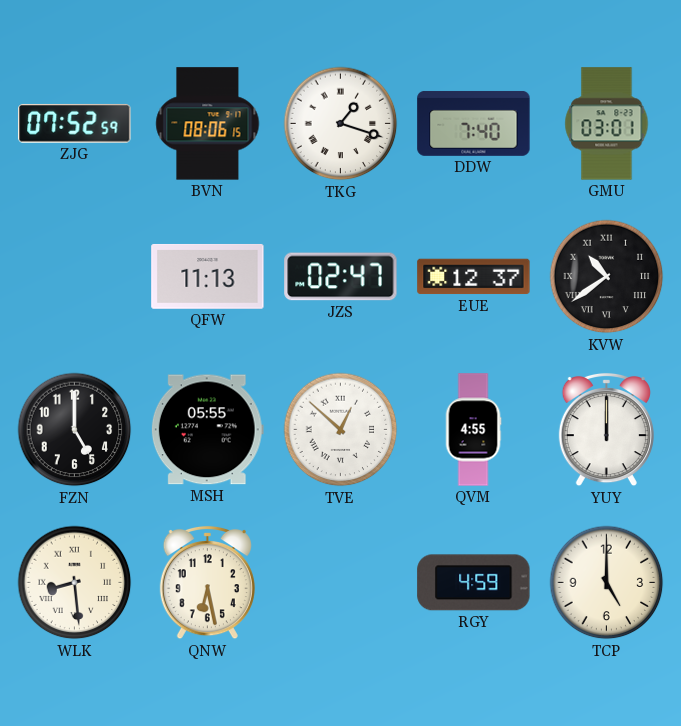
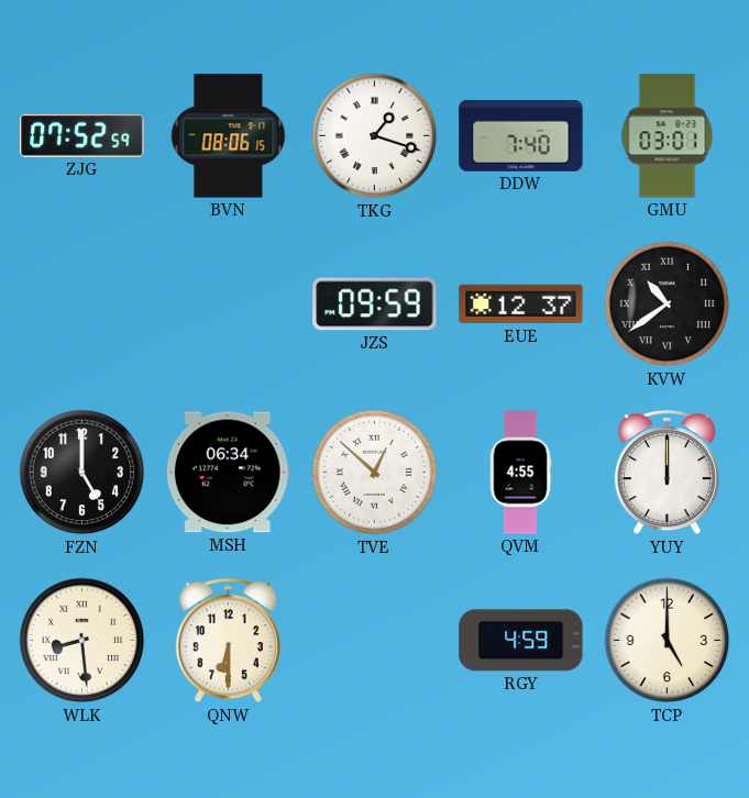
QFW: 11:13 -> none
JZS: 02:47 -> 09:59
MSH: 05:55 -> 06:34
QNW: 6:28 -> 6:30
